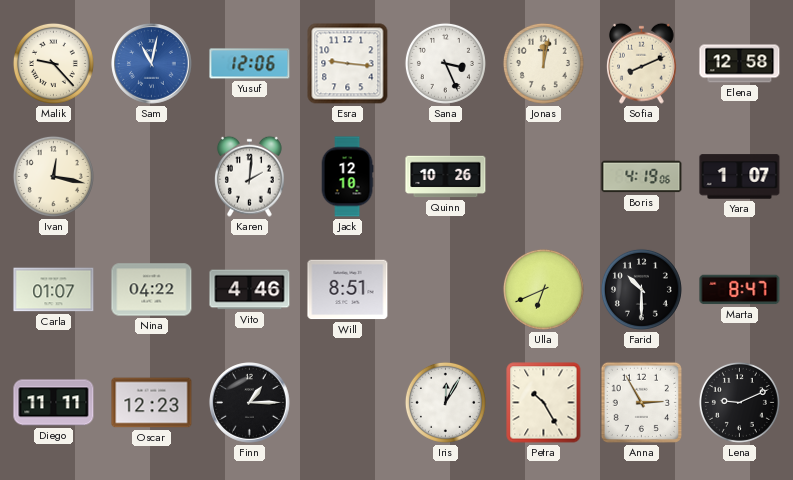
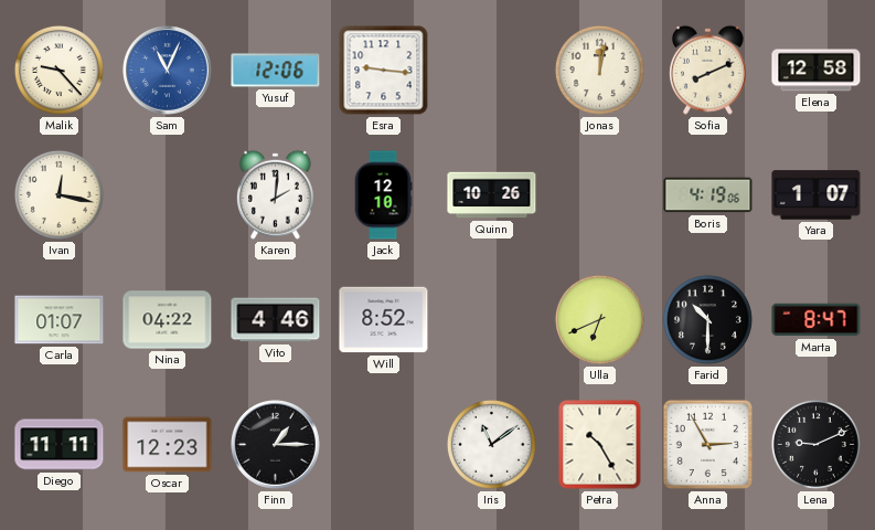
Sam: 11:02 -> 11:04
Sana: 3:26 -> none
Will: 8:51 -> 8:52
Iris: 12:05 -> 11:09
